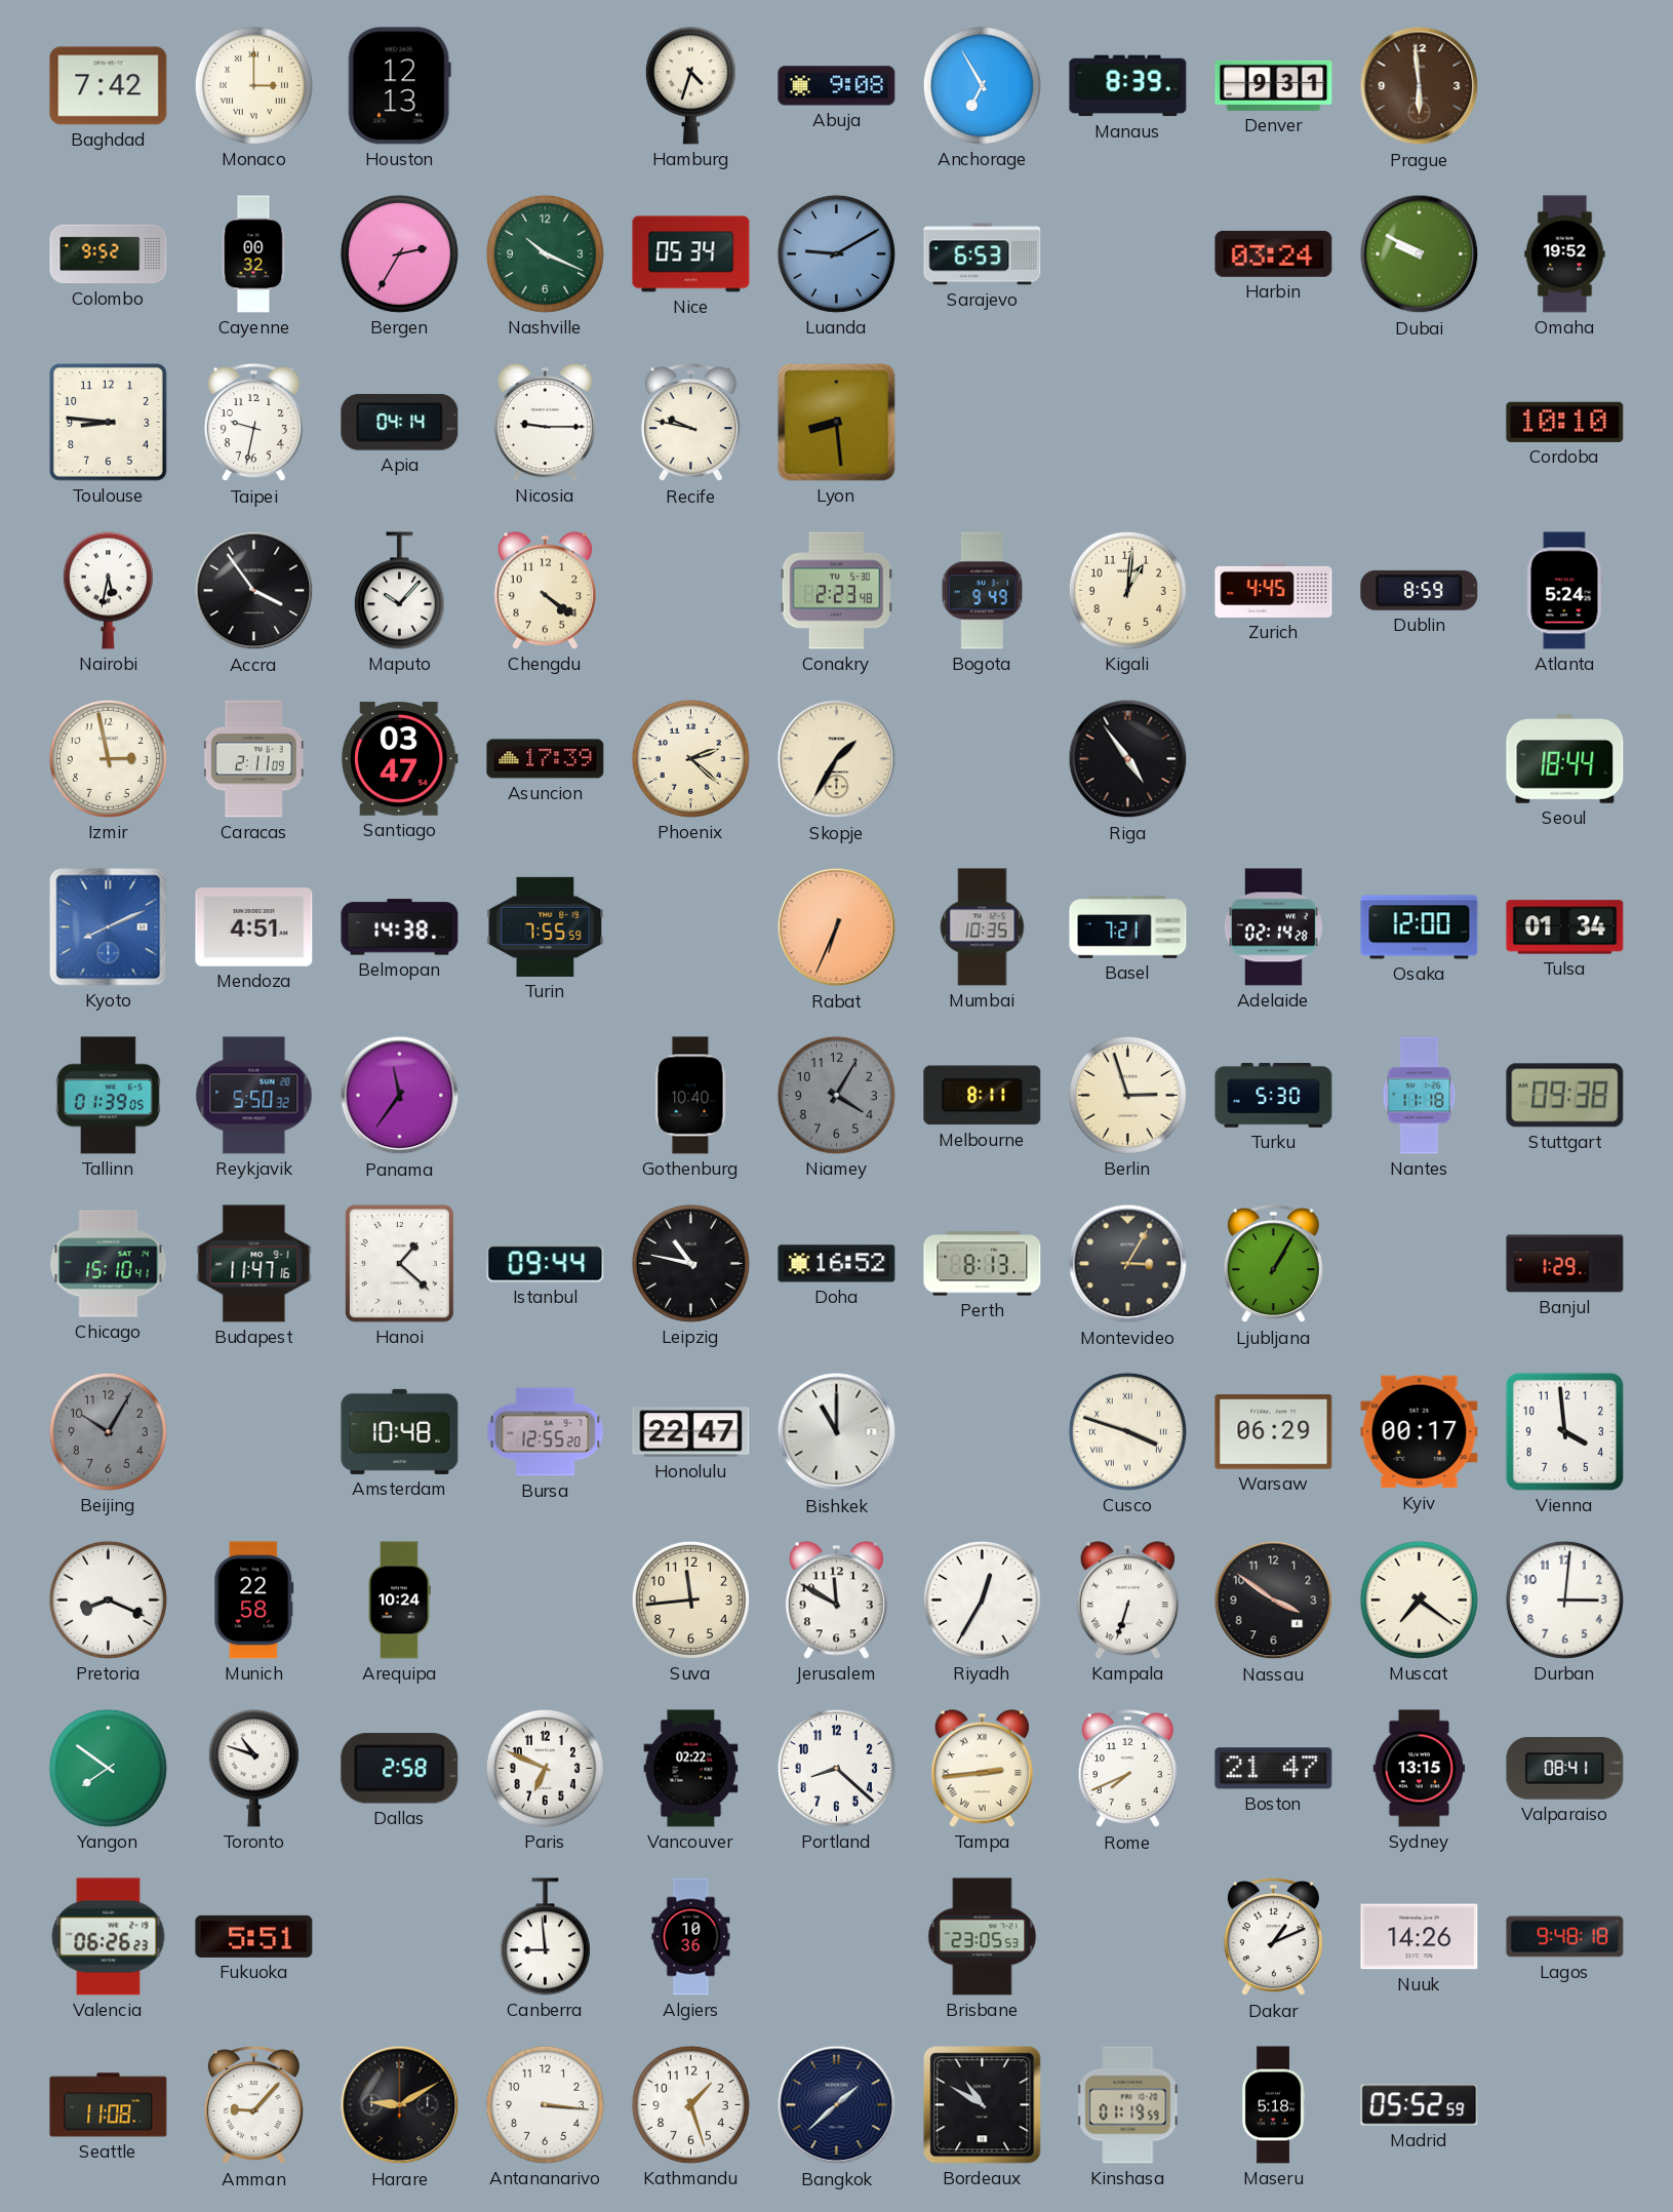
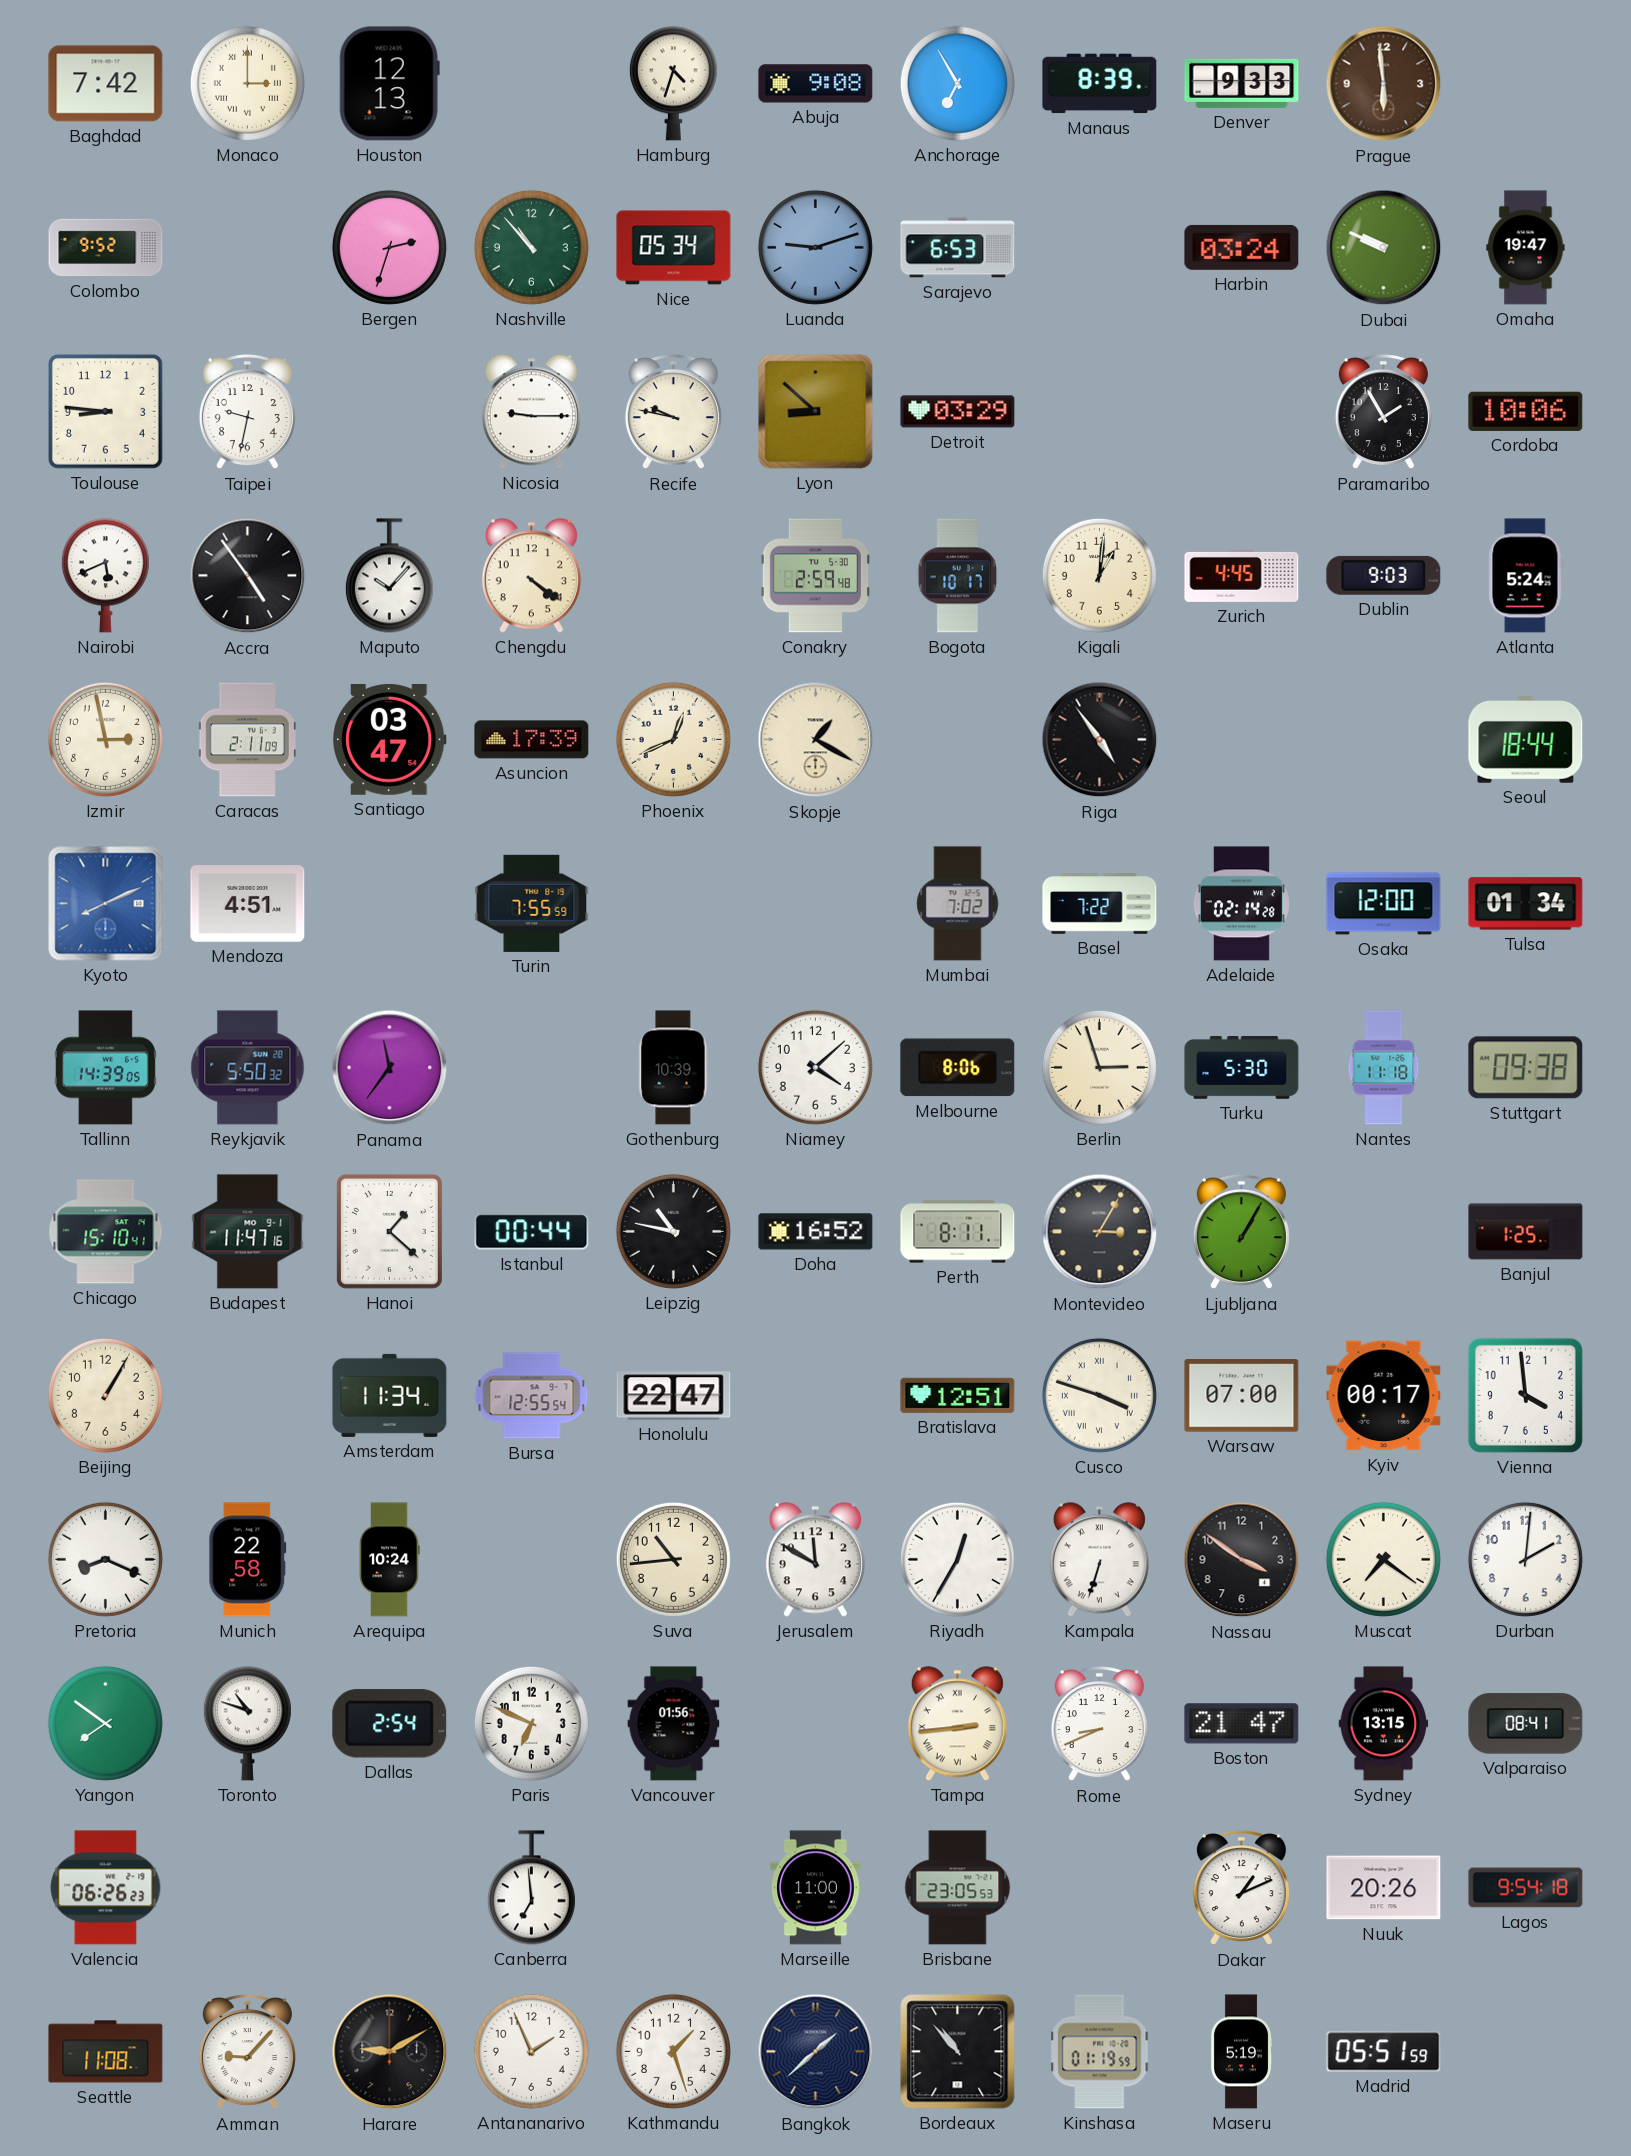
Denver: 9:31 -> 9:33
Cayenne: 00:32 -> none
Bergen: 2:35 -> 2:33
Nashville: 10:19 -> 10:53
Luanda: 9:10 -> 9:12
Dubai: 9:50 -> 9:49
Omaha: 19:52 -> 19:47
Apia: 04:14 -> none
Lyon: 8:29 -> 8:52
Detroit: none -> 03:29
Paramaribo: none -> 1:55
Cordoba: 10:10 -> 10:06
Nairobi: 5:32 -> 5:41
Accra: 3:54 -> 4:54
Conakry: 2:23 -> 2:59
Bogota: 9:49 -> 10:17
Dublin: 8:59 -> 9:03
Phoenix: 2:22 -> 12:41
Skopje: 1:35 -> 1:20
Belmopan: 14:38 -> none
Rabat: 6:34 -> none
Mumbai: 10:35 -> 7:02
Basel: 7:21 -> 7:22
Tallinn: 01:39 -> 14:39
Gothenburg: 10:40 -> 10:39
Niamey: 4:05 -> 4:08
Niamey dial: grey -> white
Melbourne: 8:11 -> 8:06
Istanbul: 09:44 -> 00:44
Perth: 8:13 -> 8:11
Banjul: 1:29 -> 1:25
Beijing: 10:05 -> 1:05
Beijing dial: grey -> cream
Amsterdam: 10:48 -> 11:34
Bursa: 12:55:20 -> 12:55:54
Bishkek: 11:00 -> none
Bratislava: none -> 12:51
Warsaw: 06:29 -> 07:00
Suva: 11:44 -> 10:44
Durban: 3:01 -> 2:01
Dallas: 2:58 -> 2:54
Vancouver: 02:22 -> 01:56
Portland: 8:22 -> none
Rome: 7:41 -> 8:41
Fukuoka: 5:51 -> none
Canberra: 8:59 -> 6:59
Algiers: 10:36 -> none
Marseille: none -> 11:00
Nuuk: 14:26 -> 20:26
Lagos: 9:48 -> 9:54
Antananarivo: 3:16 -> 1:56
Bordeaux: 10:50 -> 10:53
Maseru: 5:18 -> 5:19
Madrid: 05:52 -> 05:51
